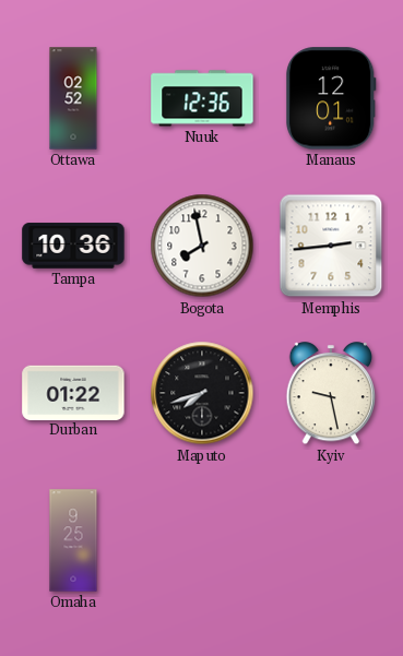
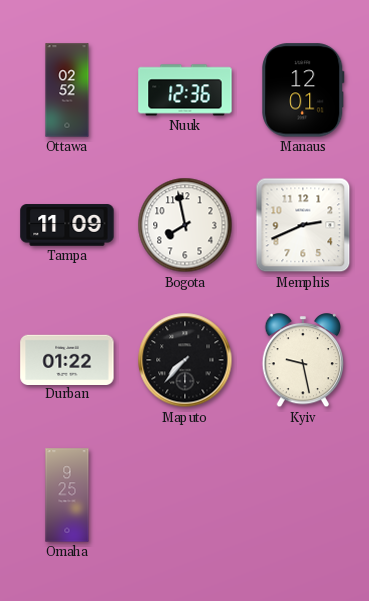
Tampa: 10:36 -> 11:09
Memphis: 2:44 -> 2:41
Maputo: 7:42 -> 7:37
